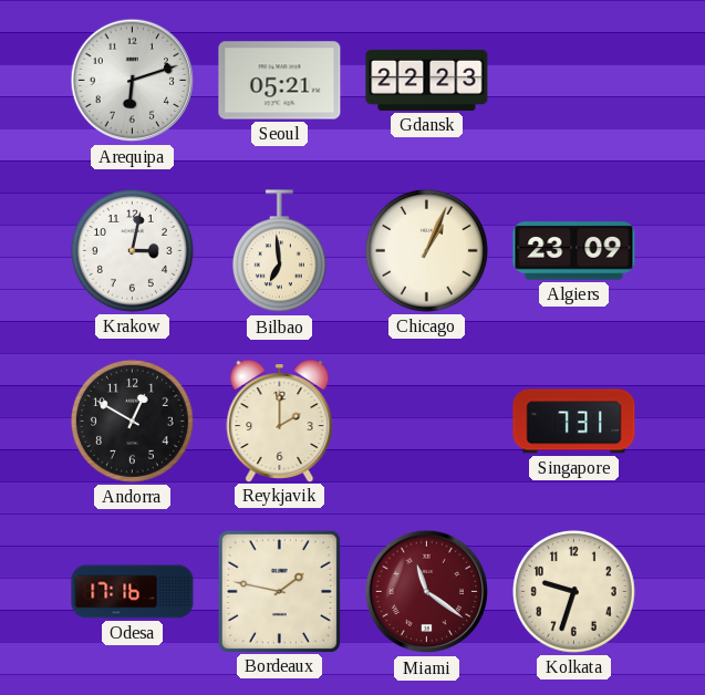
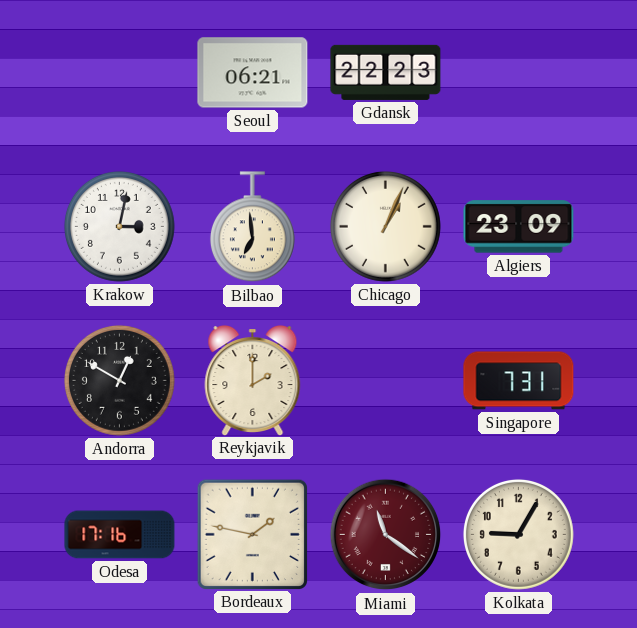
Arequipa: 6:12 -> none
Seoul: 05:21 -> 06:21
Kolkata: 9:33 -> 9:05
